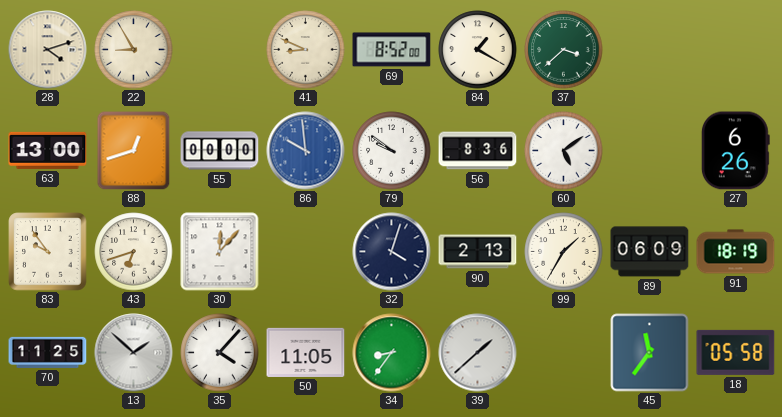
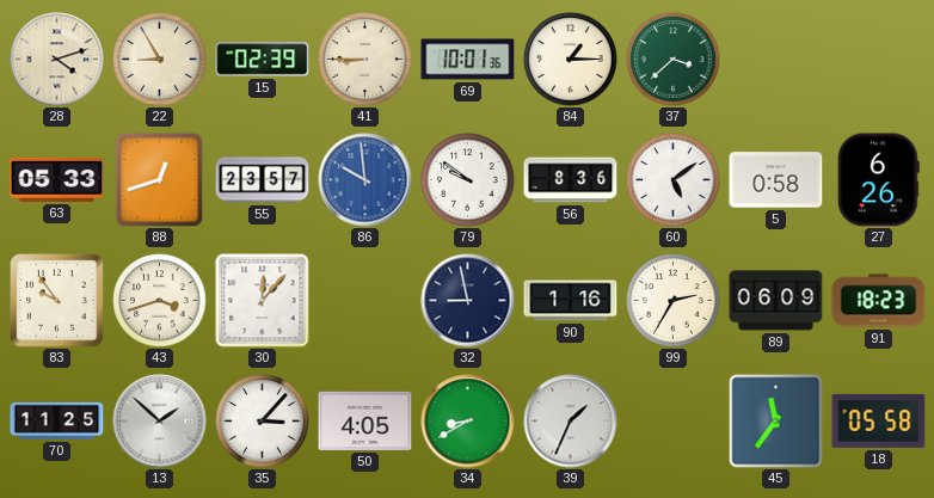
15: none -> 02:39
41: 8:49 -> 8:45
69: 8:52 -> 10:01
84: 1:20 -> 1:15
63: 13:00 -> 05:33
55: 00:00 -> 23:57
5: none -> 0:58
43: 6:42 -> 3:42
32: 4:03 -> 8:58
90: 2:13 -> 1:16
99: 1:35 -> 2:35
91: 18:19 -> 18:23
35: 4:07 -> 3:07
50: 11:05 -> 4:05
34: 8:36 -> 8:40
39: 1:38 -> 1:34
